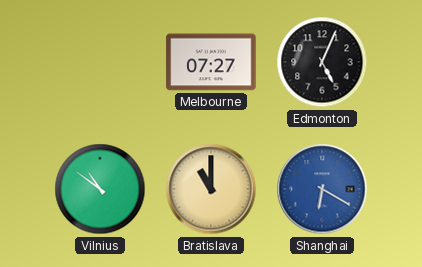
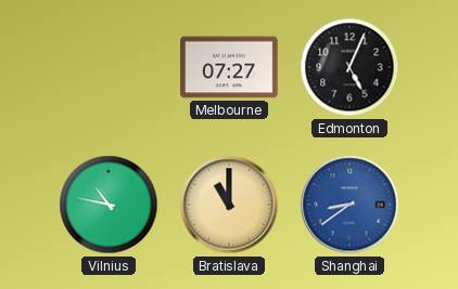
Vilnius: 10:51 -> 10:47
Shanghai: 6:20 -> 8:39
